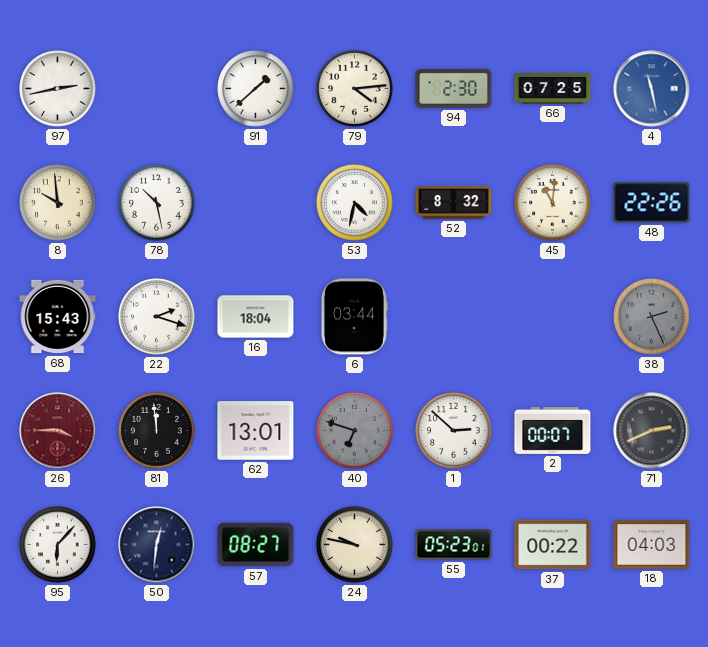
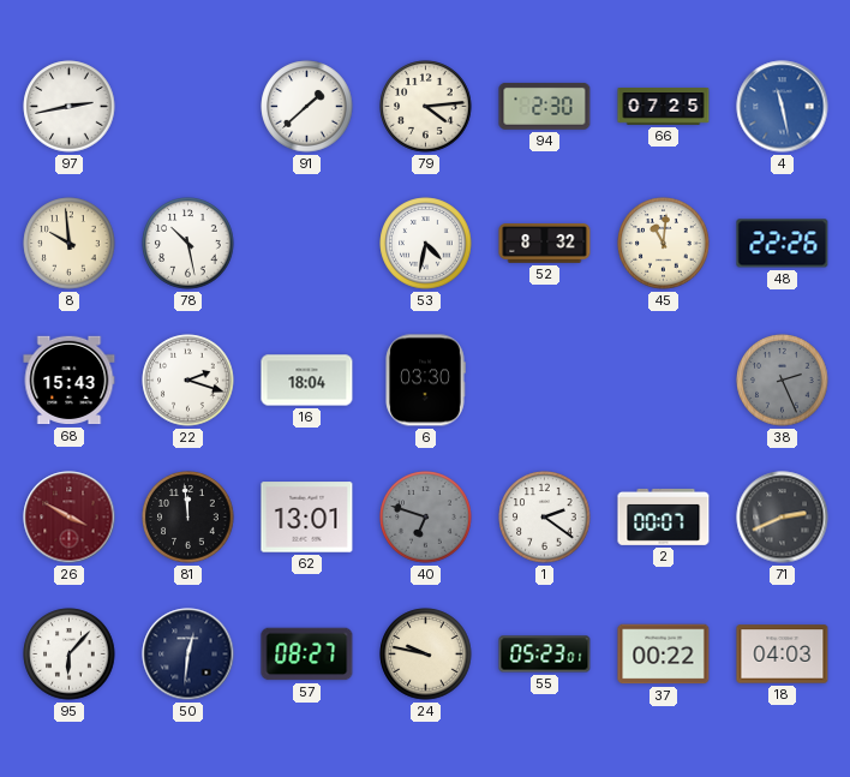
6: 03:44 -> 03:30
26: 3:45 -> 3:50
1: 2:52 -> 2:21
